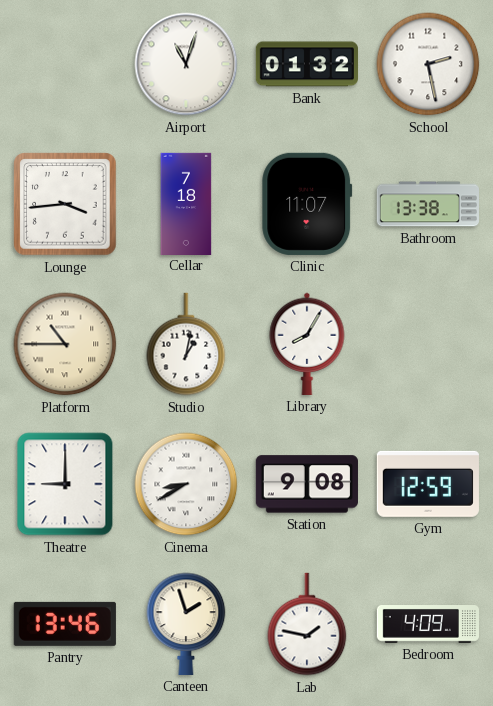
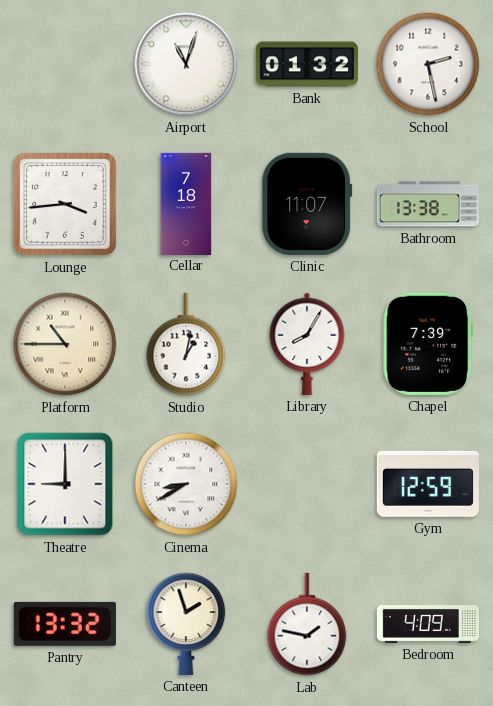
Chapel: none -> 7:39
Station: 9:08 -> none
Pantry: 13:46 -> 13:32
